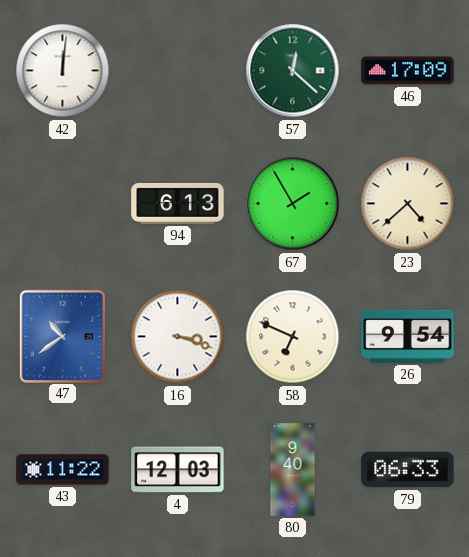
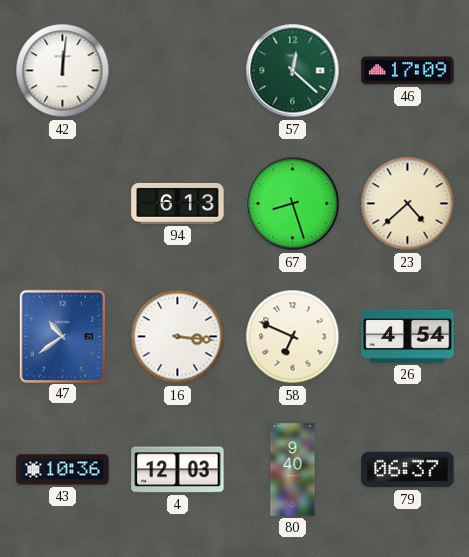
67: 1:55 -> 8:27
16: 3:18 -> 3:16
26: 9:54 -> 4:54
43: 11:22 -> 10:36
79: 06:33 -> 06:37
